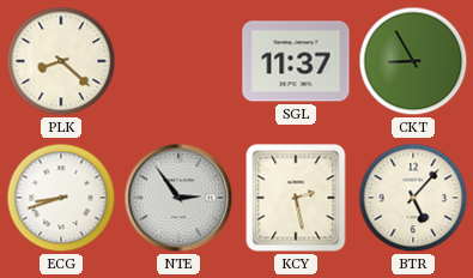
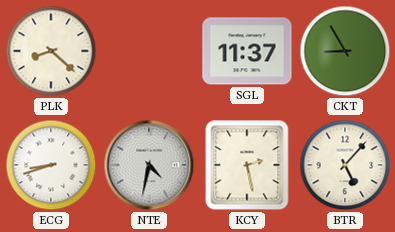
NTE: 2:54 -> 4:32
